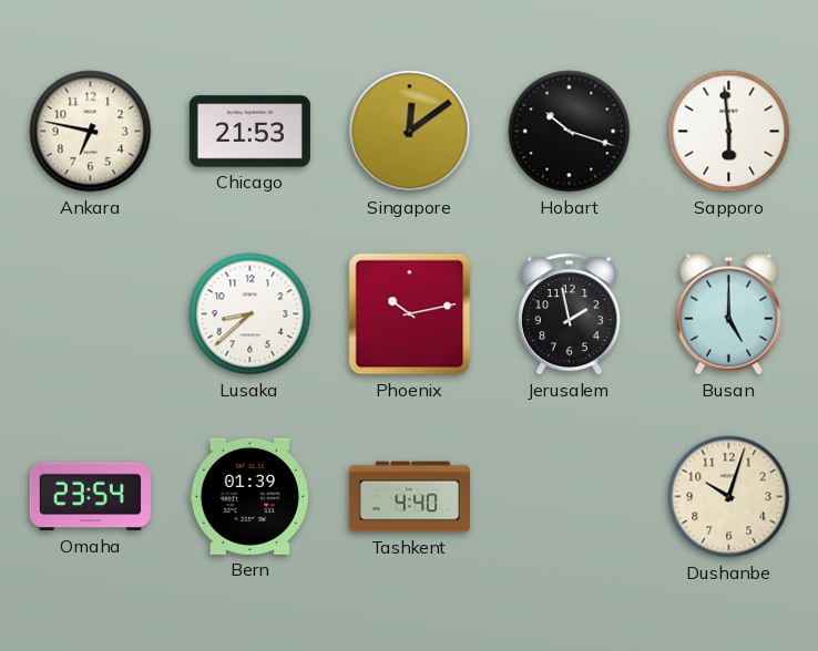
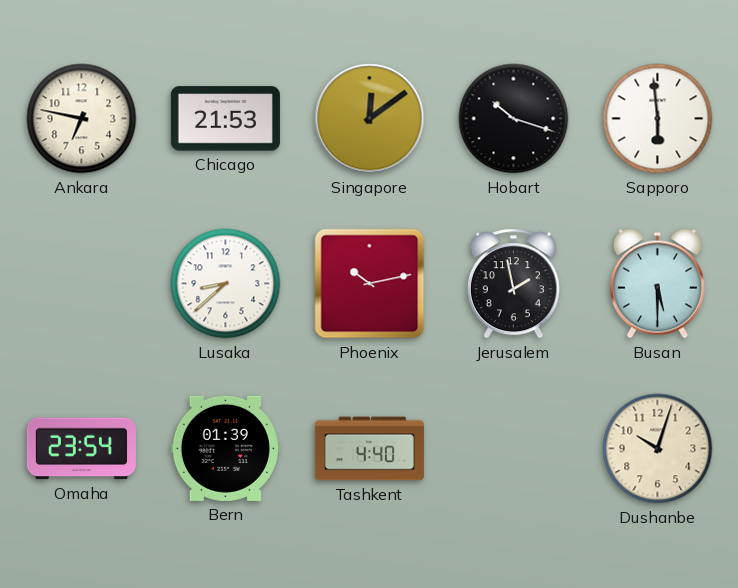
Busan: 5:00 -> 5:30
